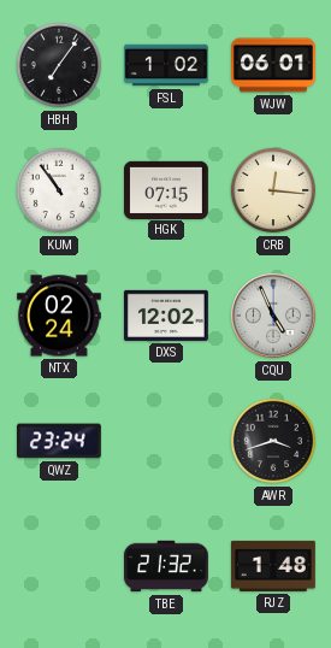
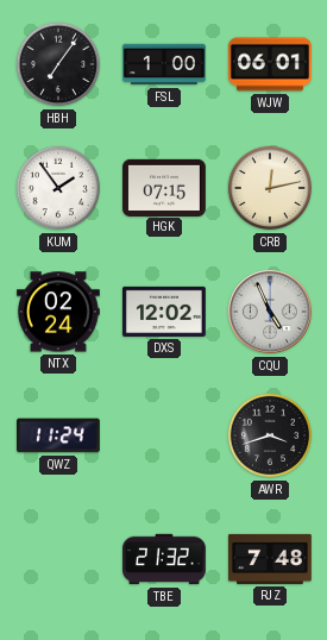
FSL: 1:02 -> 1:00
KUM: 10:54 -> 1:54
CRB: 12:16 -> 12:13
QWZ: 23:24 -> 11:24
RJZ: 1:48 -> 7:48
